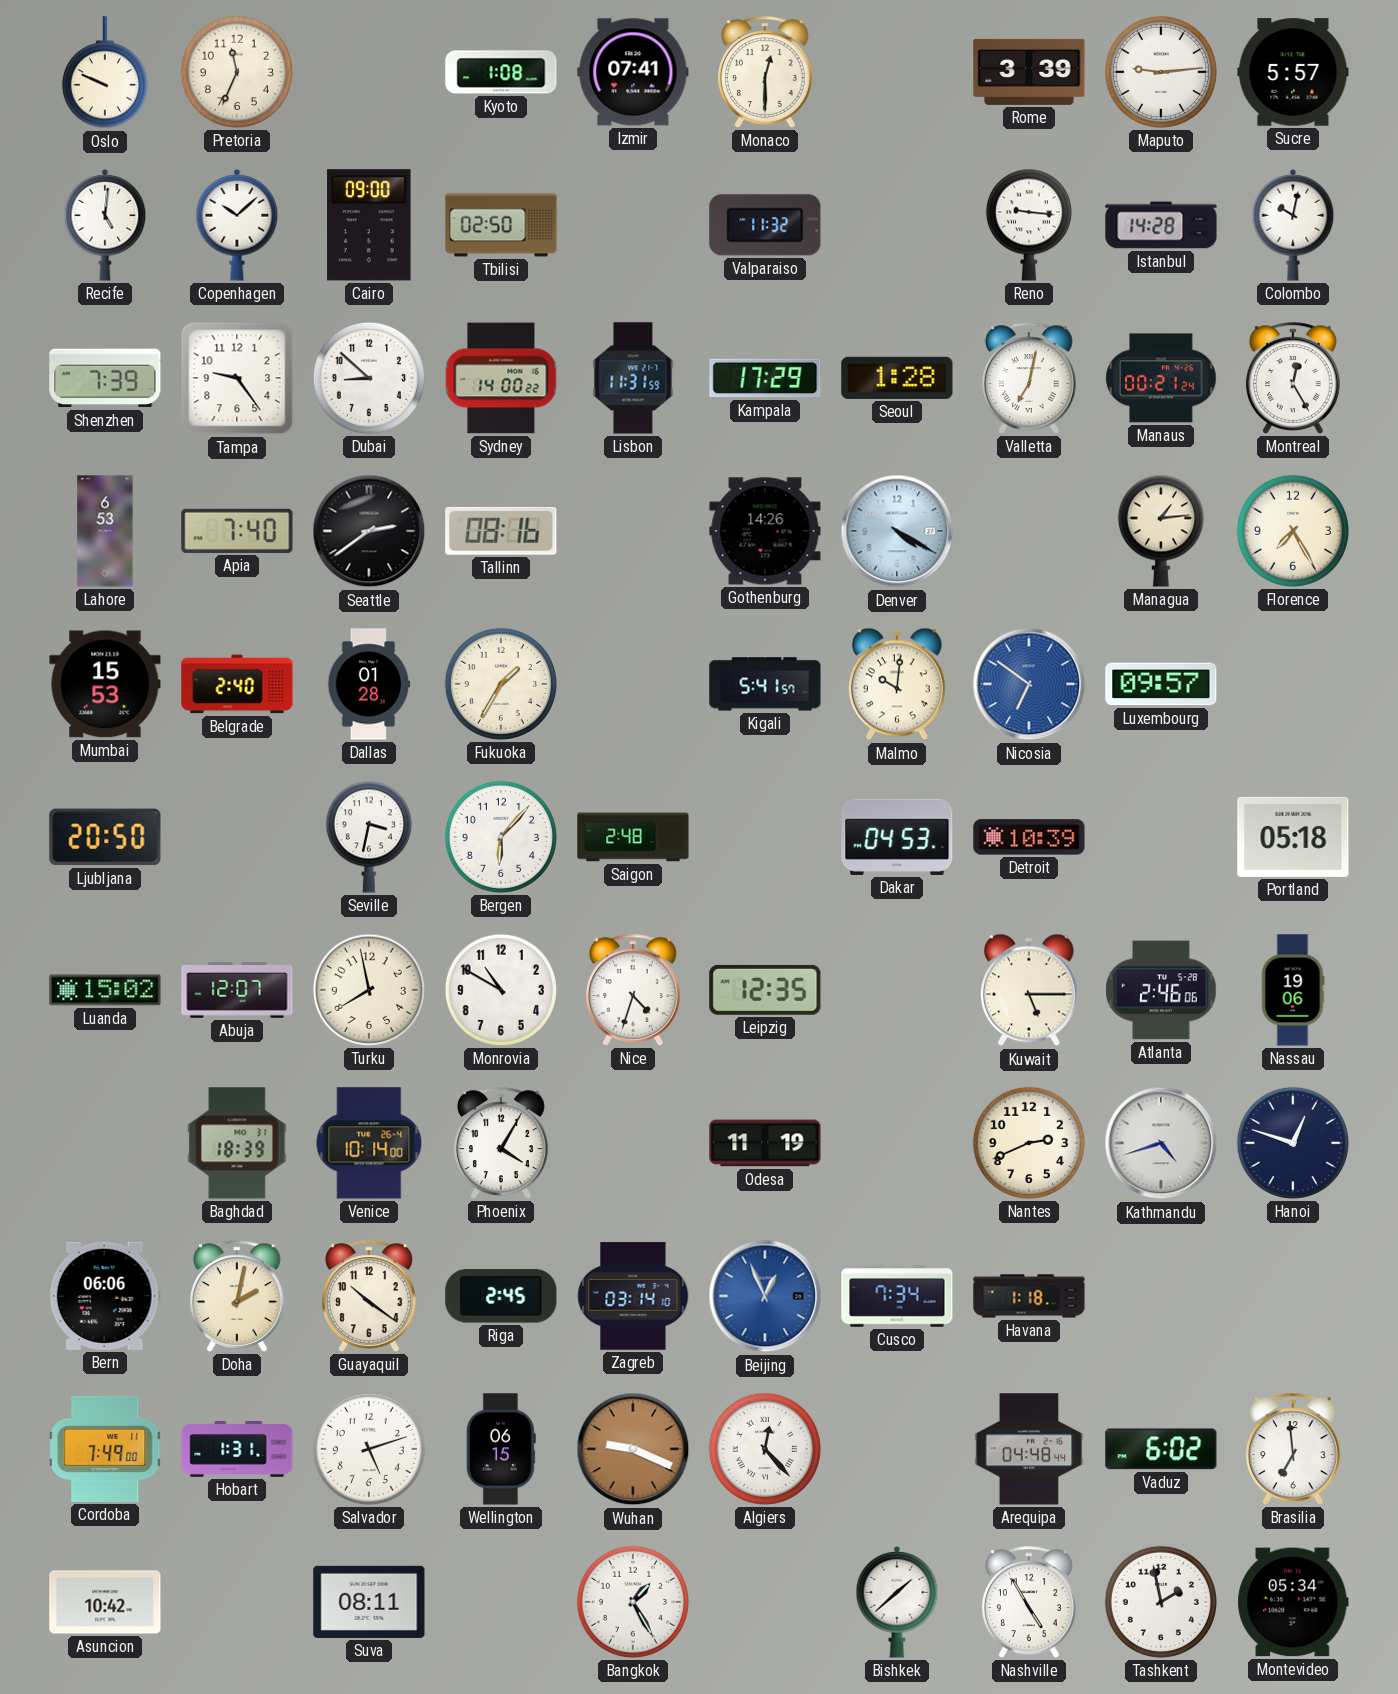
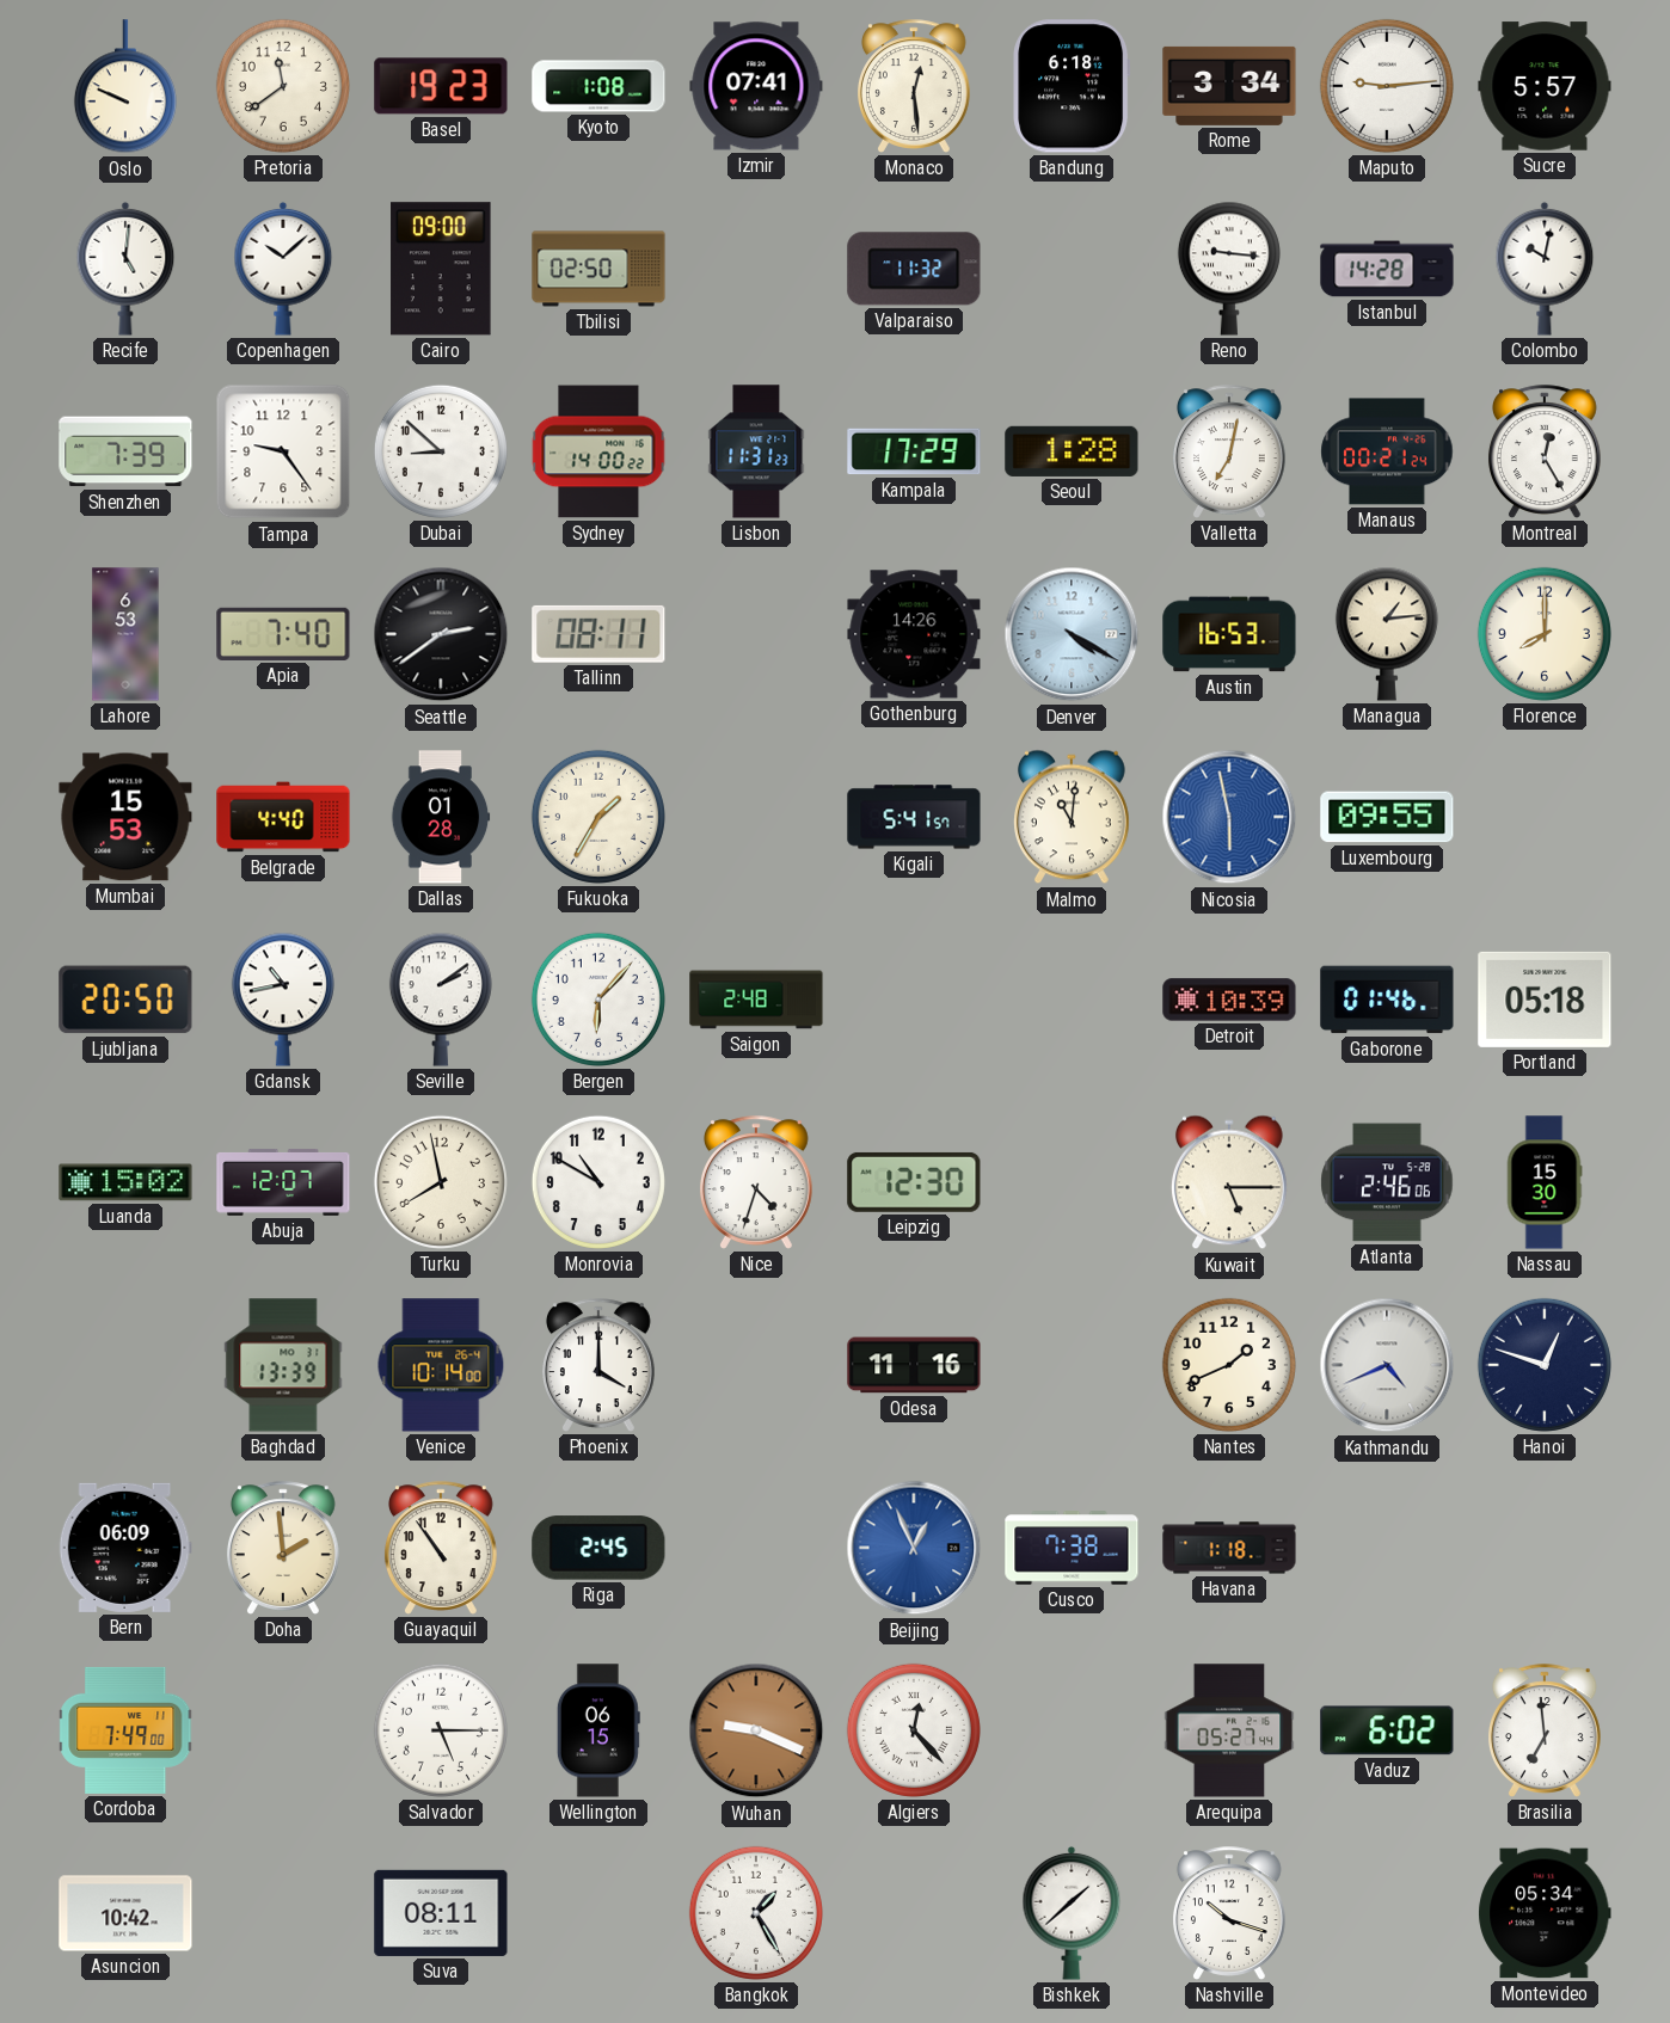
Pretoria: 11:34 -> 11:39
Basel: none -> 19:23
Monaco: 12:30 -> 12:29
Bandung: none -> 6:18
Rome: 3:39 -> 3:34
Lisbon: 11:31:59 -> 11:31:23
Tallinn: 08:16 -> 08:11
Austin: none -> 16:53
Florence: 7:25 -> 8:00
Belgrade: 2:40 -> 4:40
Malmo: 10:01 -> 11:01
Nicosia: 6:51 -> 5:58
Luxembourg: 09:57 -> 09:55
Gdansk: none -> 10:43
Seville: 3:32 -> 2:09
Dakar: 04:53 -> none
Gaborone: none -> 01:46
Leipzig: 12:35 -> 12:30
Nassau: 19:06 -> 15:30
Baghdad: 18:39 -> 13:39
Phoenix: 4:05 -> 4:00
Odesa: 11:19 -> 11:16
Nantes: 2:41 -> 1:41
Kathmandu: 4:42 -> 4:41
Bern: 06:06 -> 06:09
Doha: 2:02 -> 1:59
Guayaquil: 10:21 -> 10:54
Zagreb: 03:14 -> none
Cusco: 7:34 -> 7:38
Hobart: 1:31 -> none
Salvador: 5:12 -> 5:15
Arequipa: 04:48 -> 05:27
Nashville: 4:55 -> 10:18
Tashkent: 1:58 -> none
